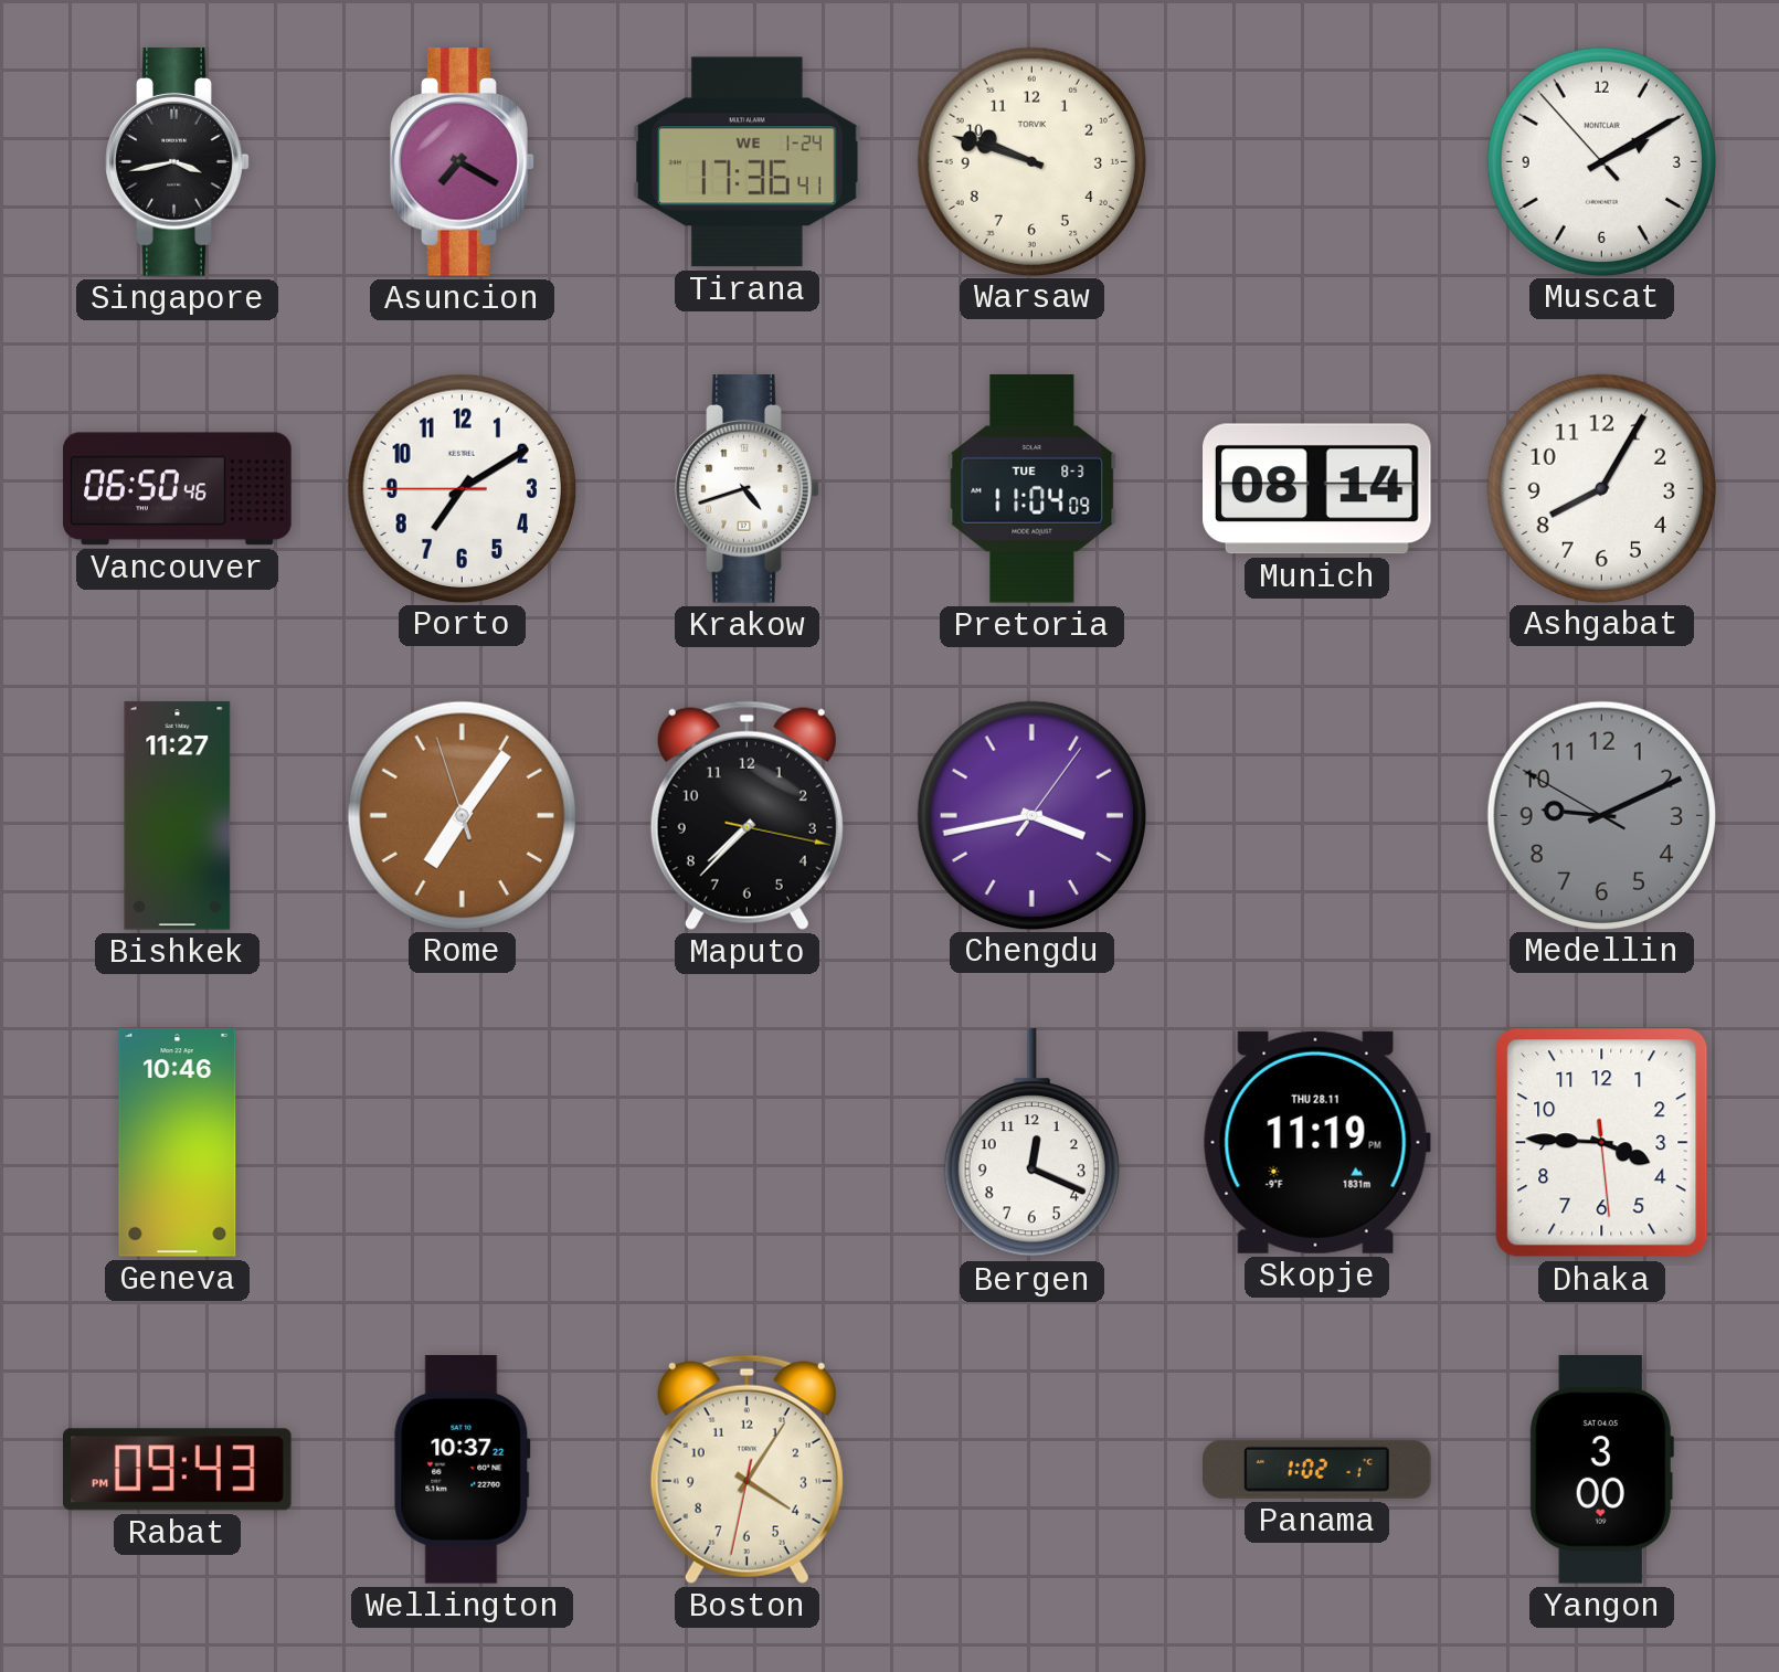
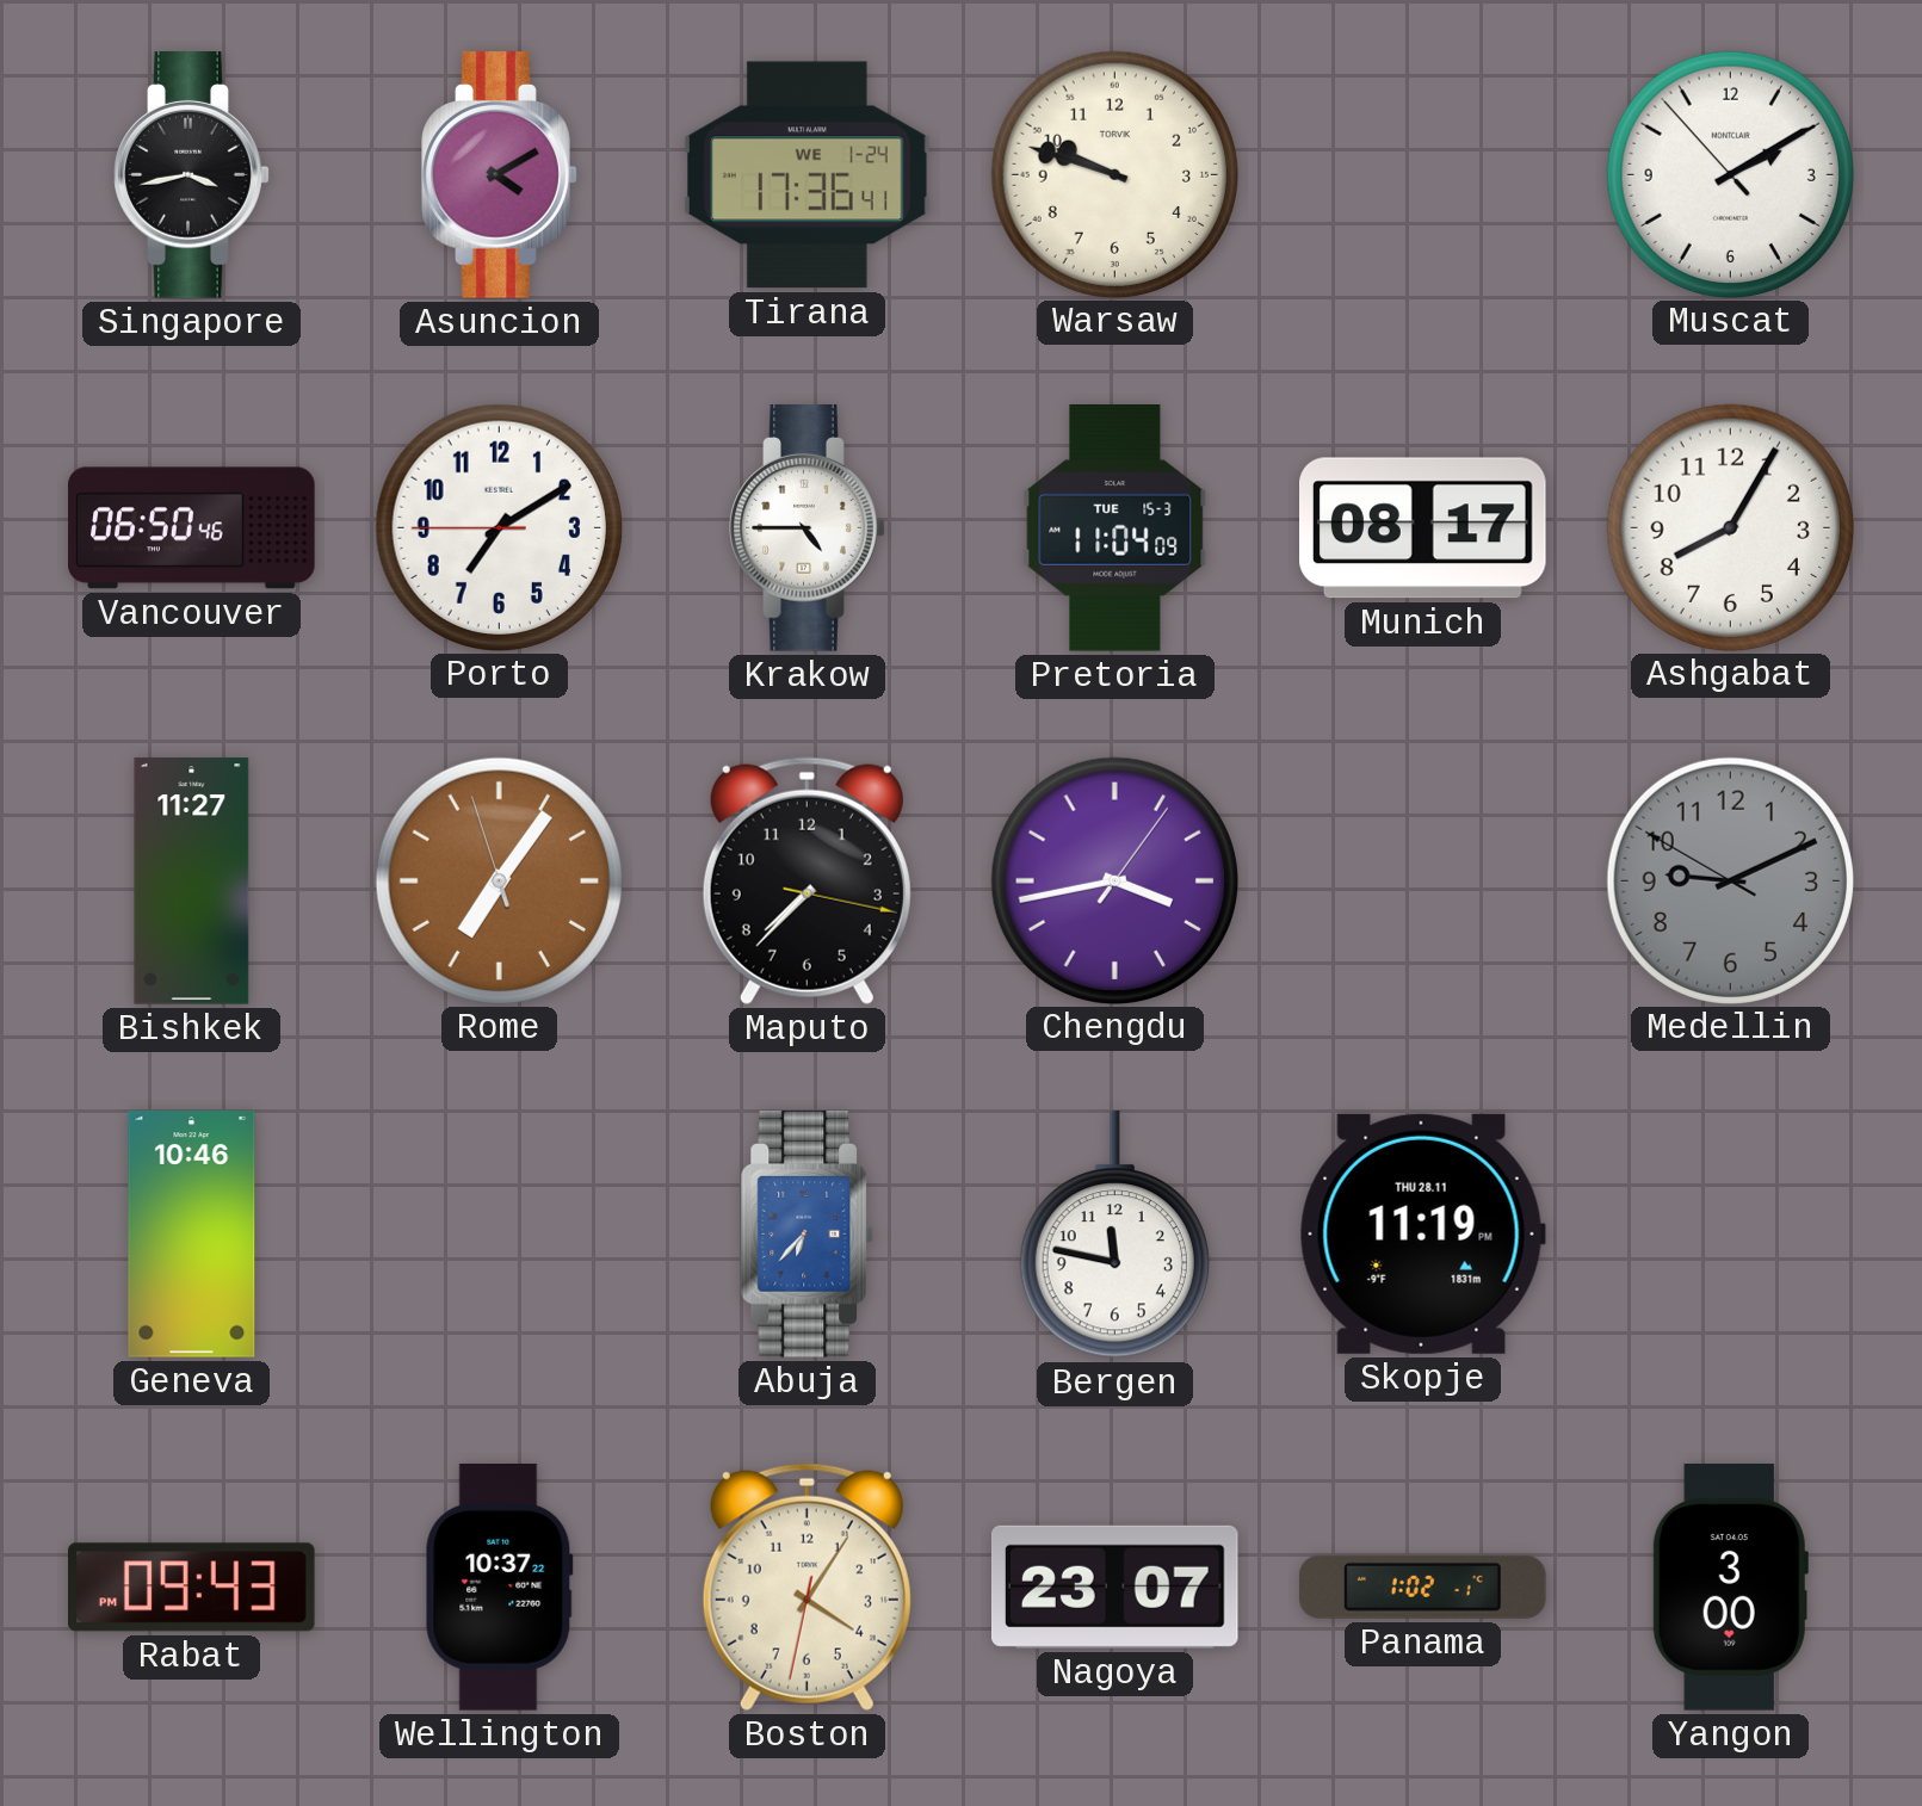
Asuncion: 7:20 -> 4:10
Krakow: 4:42 -> 4:45
Pretoria date: TUE 8-3 -> TUE 15-3
Munich: 08:14 -> 08:17
Abuja: none -> 6:37
Bergen: 12:19 -> 11:47
Dhaka: 3:45 -> none
Nagoya: none -> 23:07
